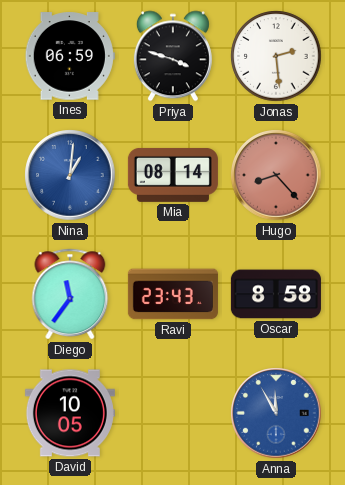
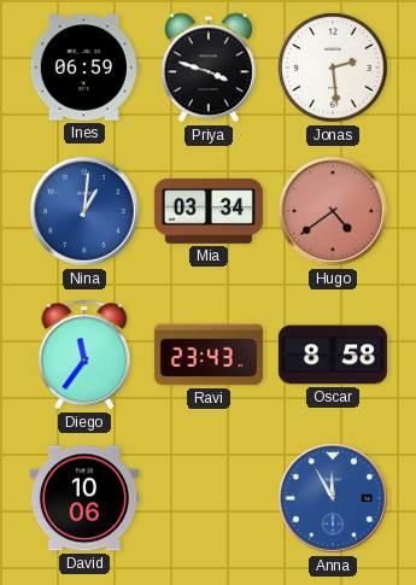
Mia: 08:14 -> 03:34
Hugo: 8:23 -> 4:39
David: 10:05 -> 10:06
